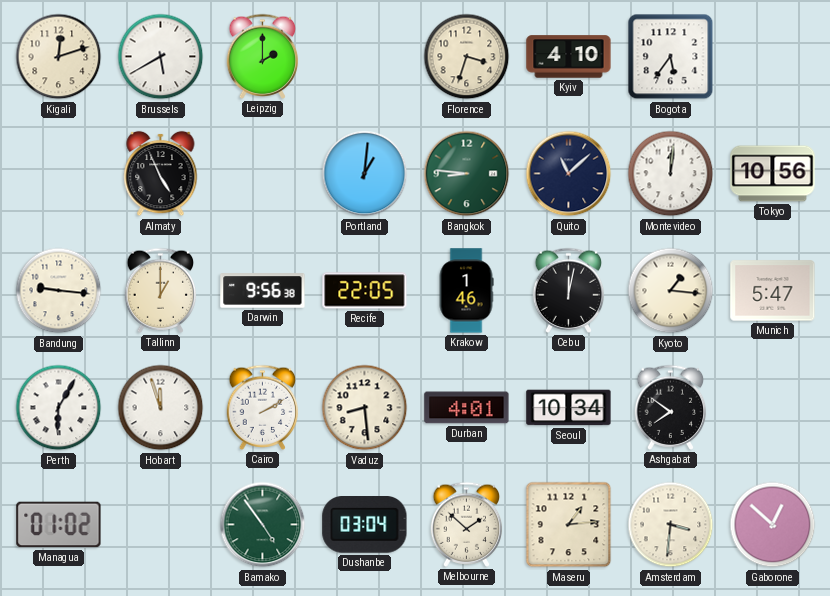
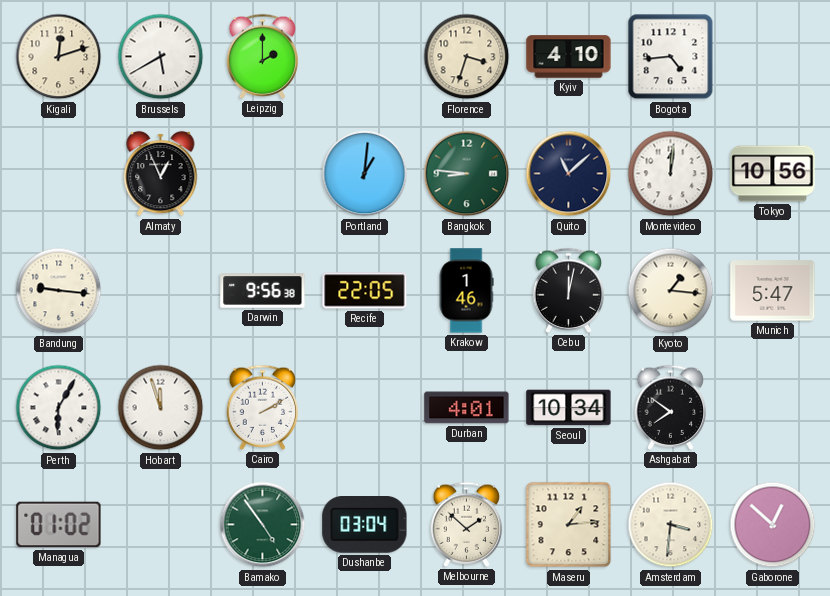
Bogota: 5:36 -> 4:44
Almaty: 4:56 -> 12:56
Tallinn: 1:00 -> none
Vaduz: 8:29 -> none
